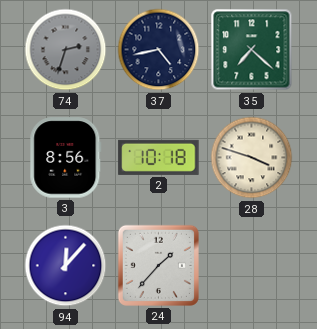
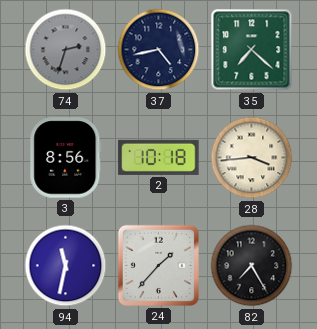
28: 3:48 -> 3:44
94: 12:07 -> 11:32
82: none -> 7:25
